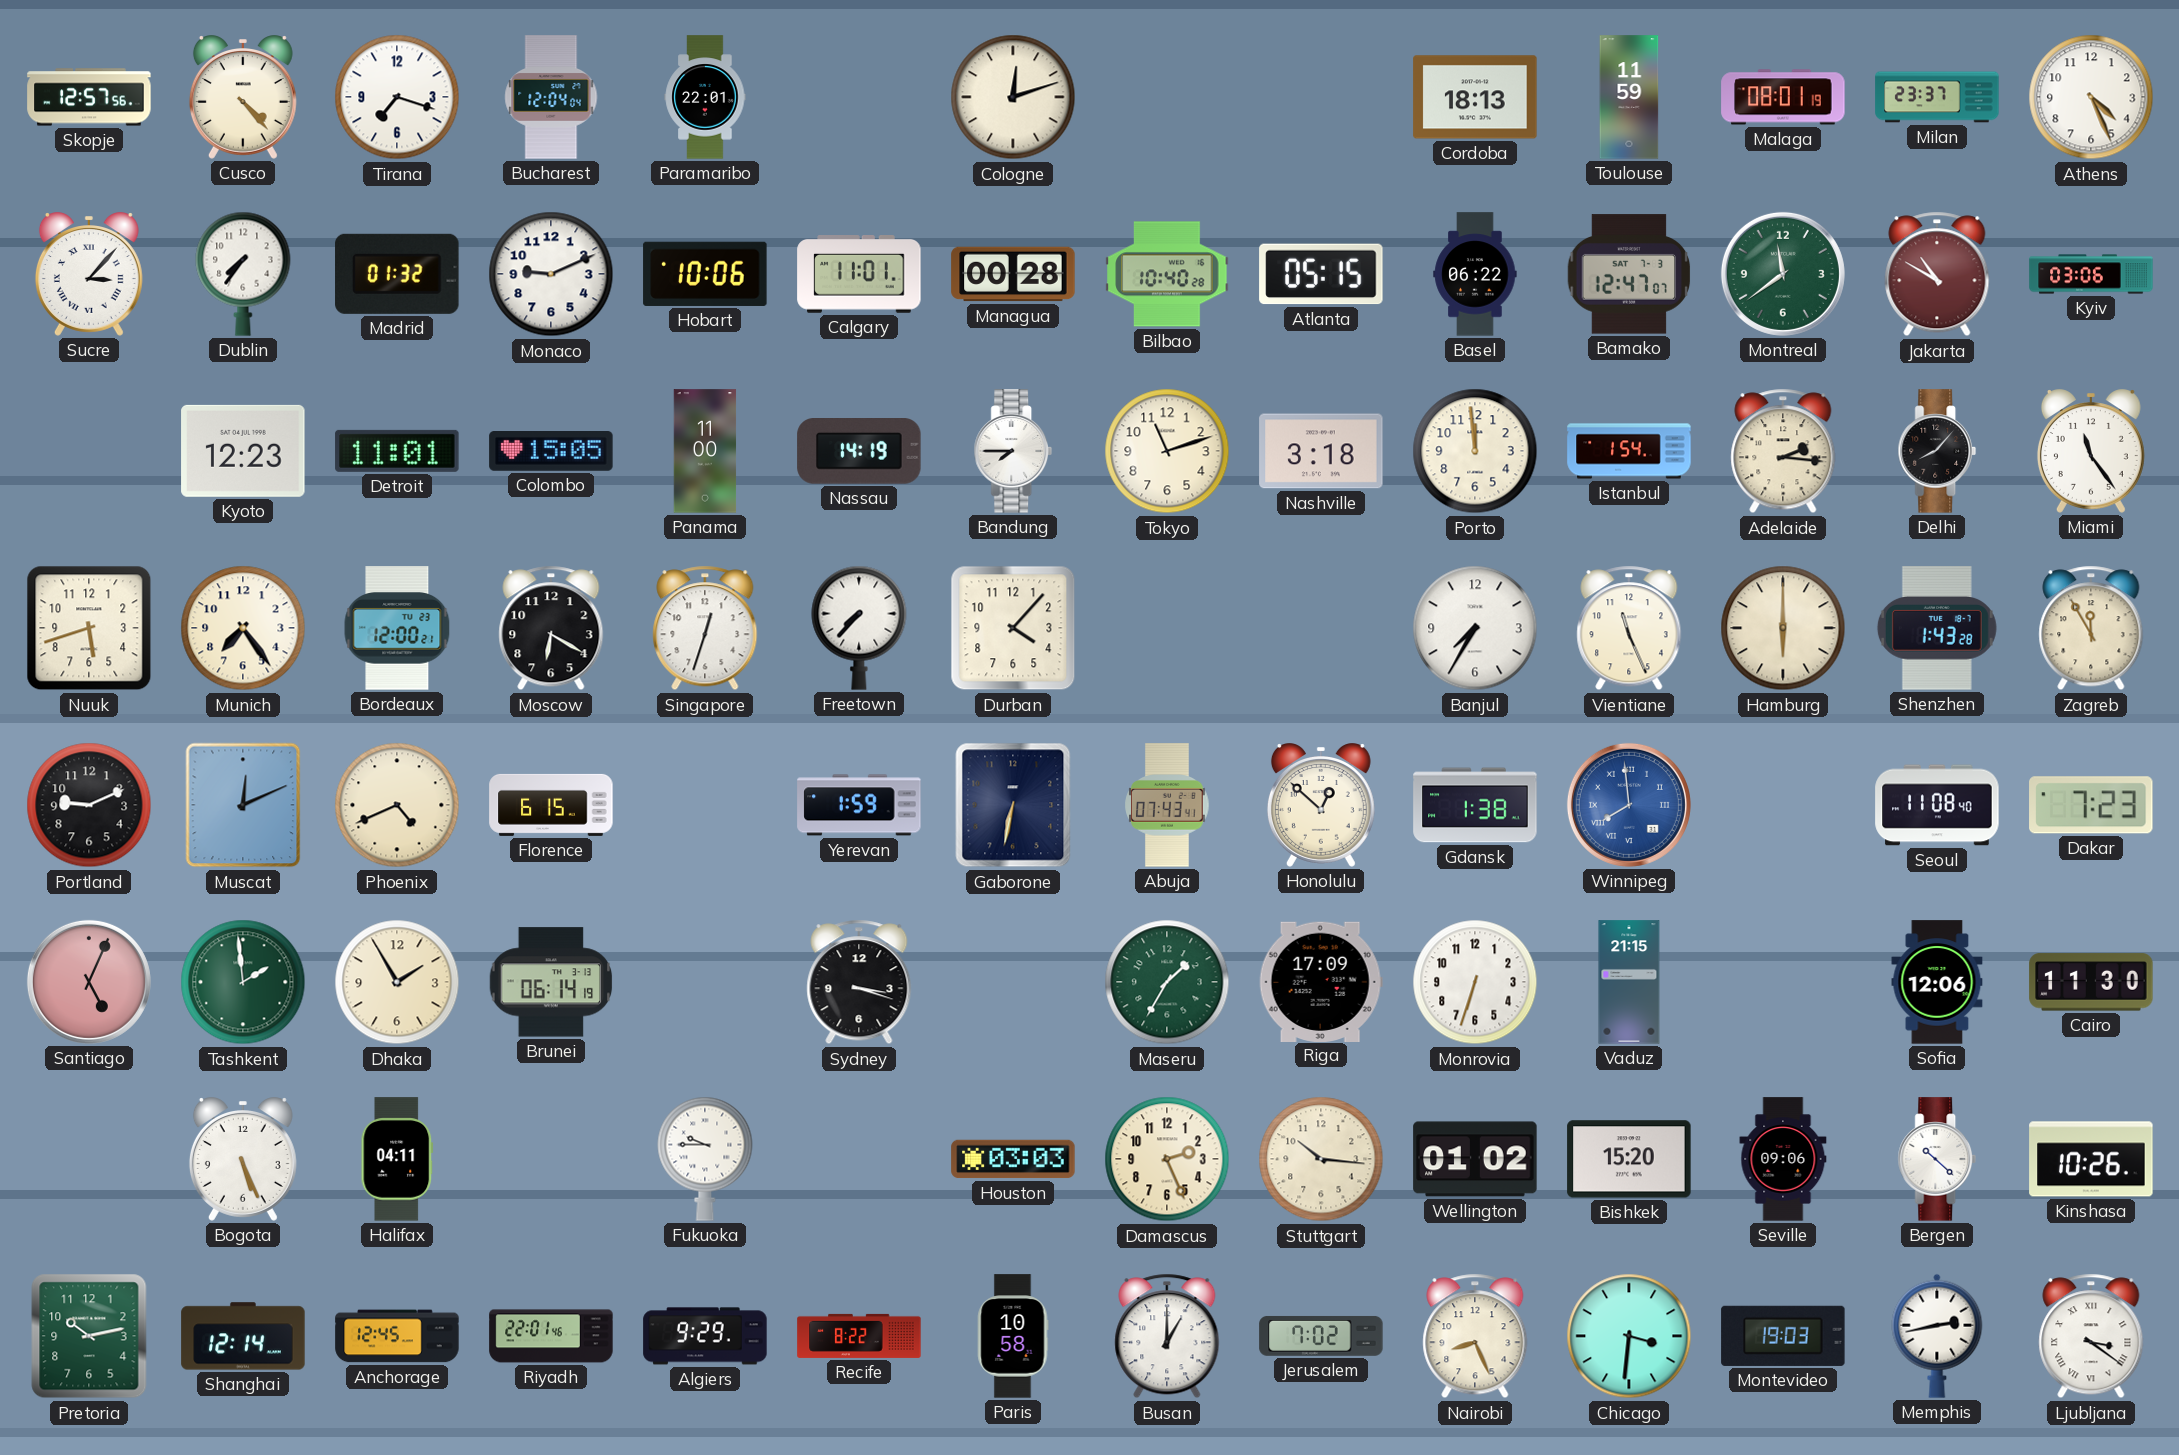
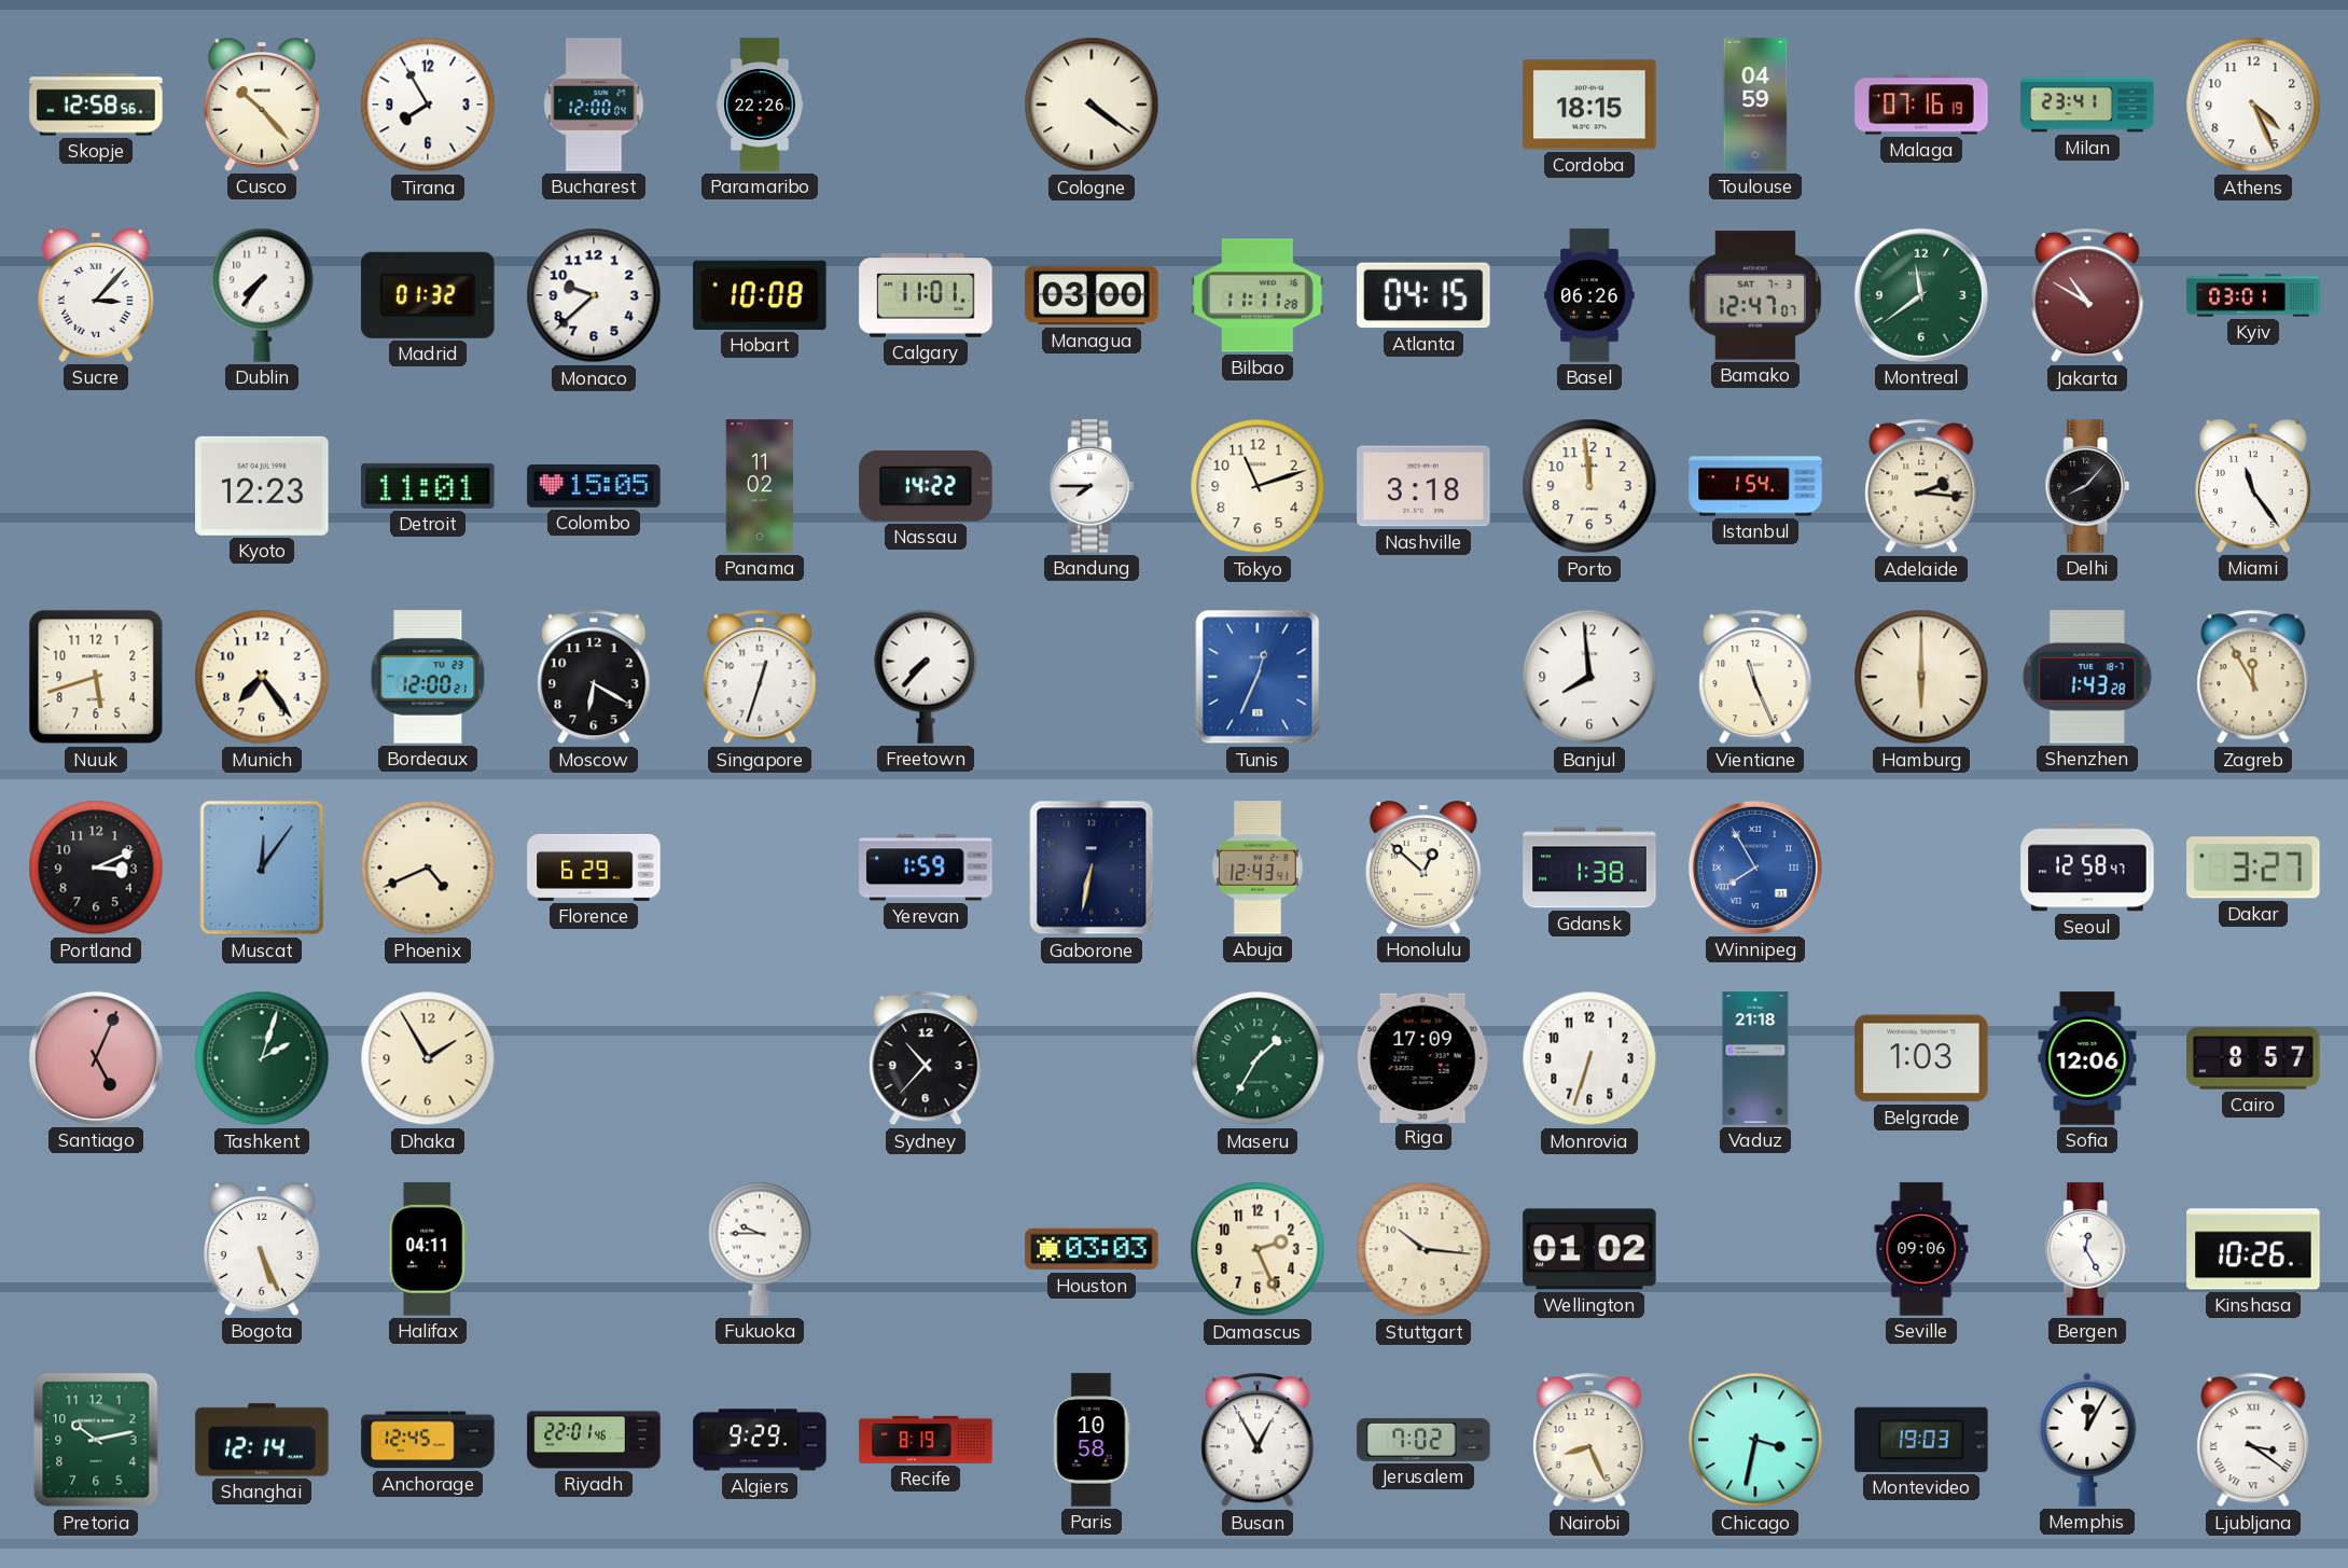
Skopje: 12:57 -> 12:58
Cusco: 4:23 -> 10:23
Tirana: 7:18 -> 7:55
Bucharest: 12:04 -> 12:00
Paramaribo: 22:01 -> 22:26
Cologne: 12:12 -> 4:21
Cordoba: 18:13 -> 18:15
Toulouse: 11:59 -> 04:59
Malaga: 08:01 -> 07:16
Milan: 23:37 -> 23:41
Monaco: 9:11 -> 9:38
Hobart: 10:06 -> 10:08
Managua: 00:28 -> 03:00
Bilbao: 10:40 -> 11:11
Atlanta: 05:15 -> 04:15
Basel: 06:22 -> 06:26
Kyiv: 03:06 -> 03:01
Panama: 11:00 -> 11:02
Nassau: 14:19 -> 14:22
Durban: 4:07 -> none
Tunis: none -> 12:34
Banjul: 7:35 -> 7:59
Portland: 9:11 -> 3:11
Muscat: 12:11 -> 12:06
Florence: 6:15 -> 6:29
Abuja: 07:43 -> 12:43
Winnipeg: 7:59 -> 7:55
Seoul: 11:08 -> 12:58
Dakar: 7:23 -> 3:27
Tashkent: 1:59 -> 2:03
Brunei: 06:14 -> none
Sydney: 3:18 -> 10:37
Vaduz: 21:15 -> 21:18
Belgrade: none -> 1:03
Cairo: 11:30 -> 8:57
Bishkek: 15:20 -> none
Bergen: 10:22 -> 12:25
Recife: 8:22 -> 8:19
Busan: 1:00 -> 12:55
Chicago: 3:31 -> 3:32
Memphis: 2:43 -> 12:05
